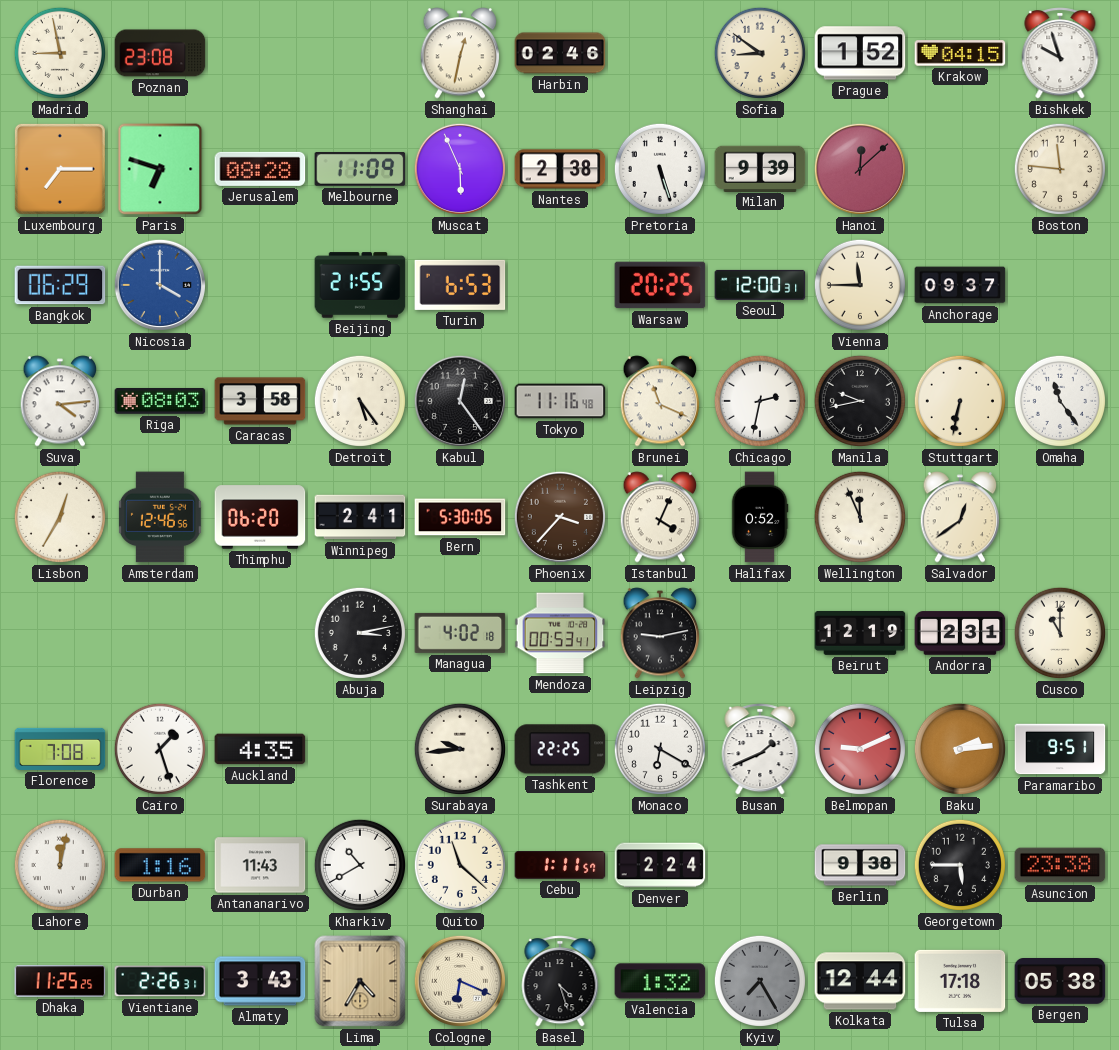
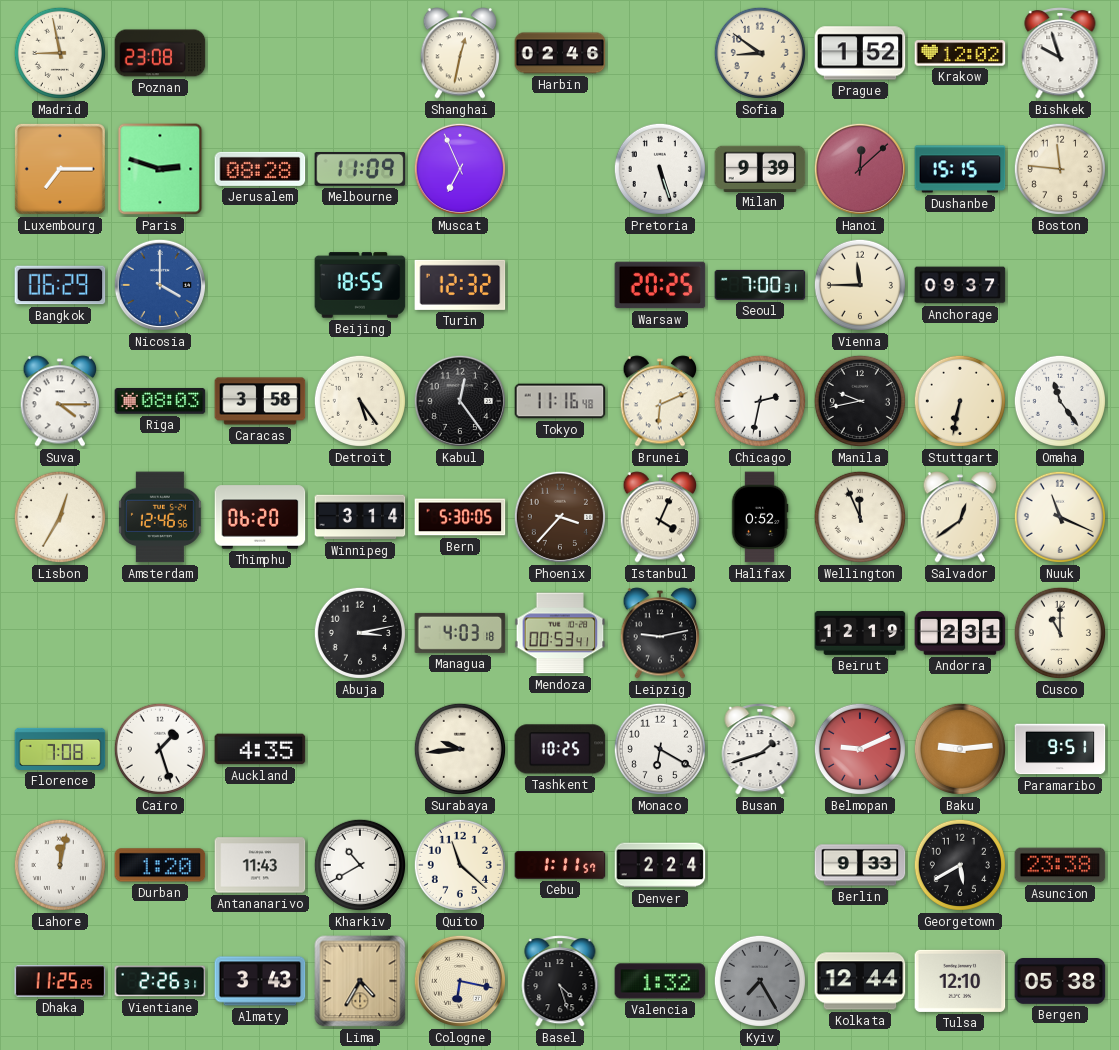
Krakow: 04:15 -> 12:02
Paris: 6:48 -> 2:48
Muscat: 5:56 -> 6:56
Nantes: 2:38 -> none
Dushanbe: none -> 15:15
Beijing: 21:55 -> 18:55
Turin: 6:53 -> 12:32
Seoul: 12:00 -> 7:00
Suva: 4:14 -> 4:15
Brunei: 11:19 -> 6:11
Winnipeg: 2:41 -> 3:14
Nuuk: none -> 11:19
Managua: 4:02 -> 4:03
Tashkent: 22:25 -> 10:25
Busan: 1:41 -> 1:42
Baku: 2:14 -> 9:14
Durban: 1:16 -> 1:20
Berlin: 9:38 -> 9:33
Georgetown: 5:45 -> 5:40
Cologne: 6:19 -> 6:17
Tulsa: 17:18 -> 12:10
